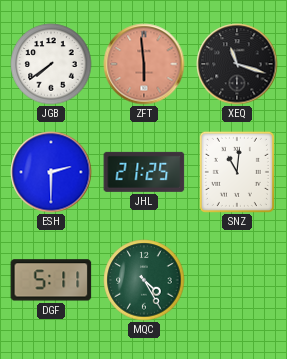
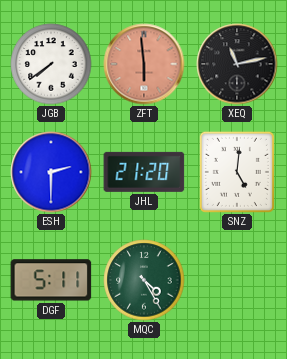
XEQ: 11:18 -> 11:13
JHL: 21:25 -> 21:20
SNZ: 11:01 -> 5:01
